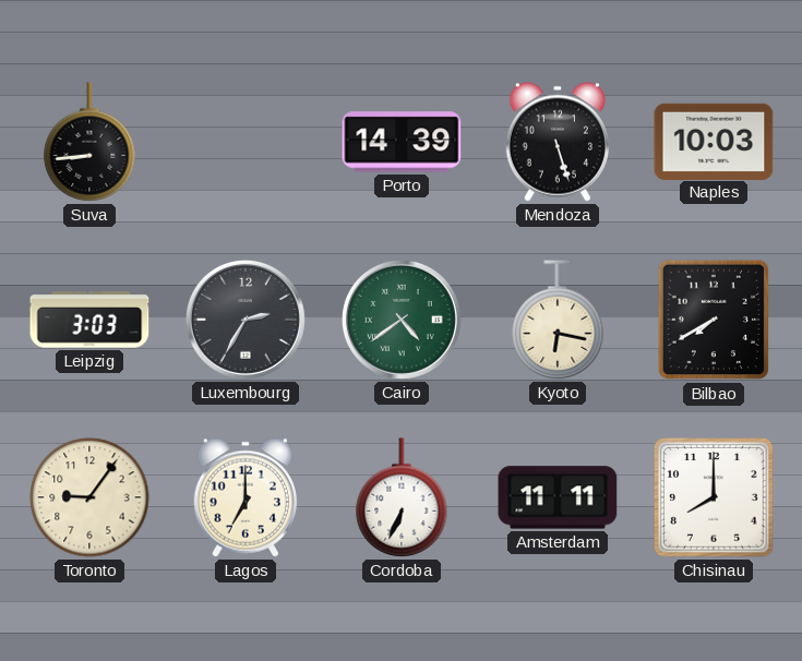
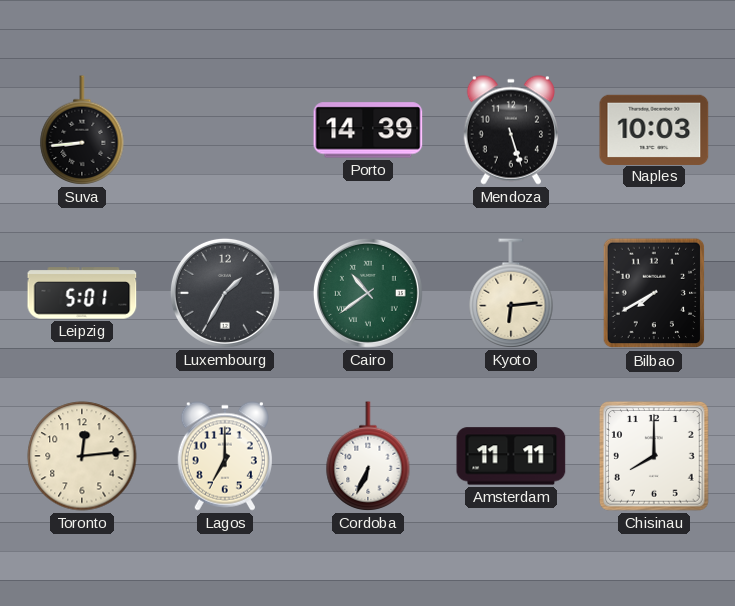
Leipzig: 3:03 -> 5:01
Luxembourg: 2:35 -> 1:35
Cairo: 4:39 -> 10:39
Kyoto: 6:17 -> 6:14
Toronto: 9:06 -> 12:14
